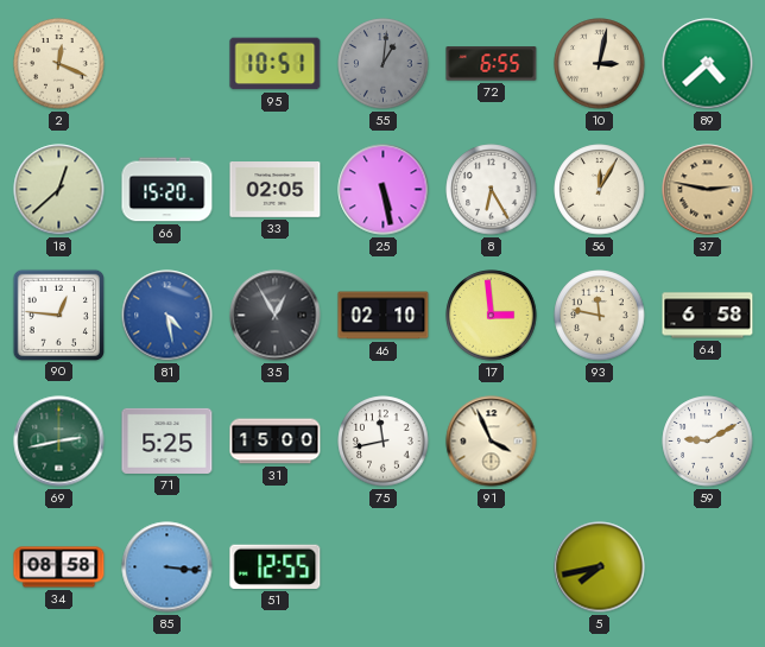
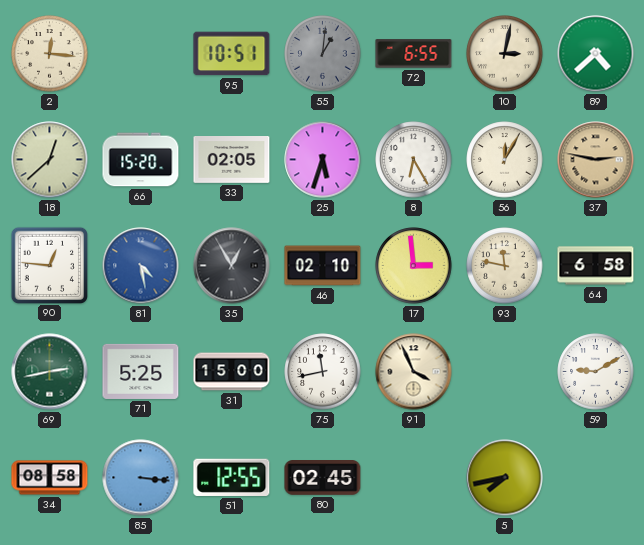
2: 12:19 -> 12:16
25: 5:28 -> 5:33
80: none -> 02:45
